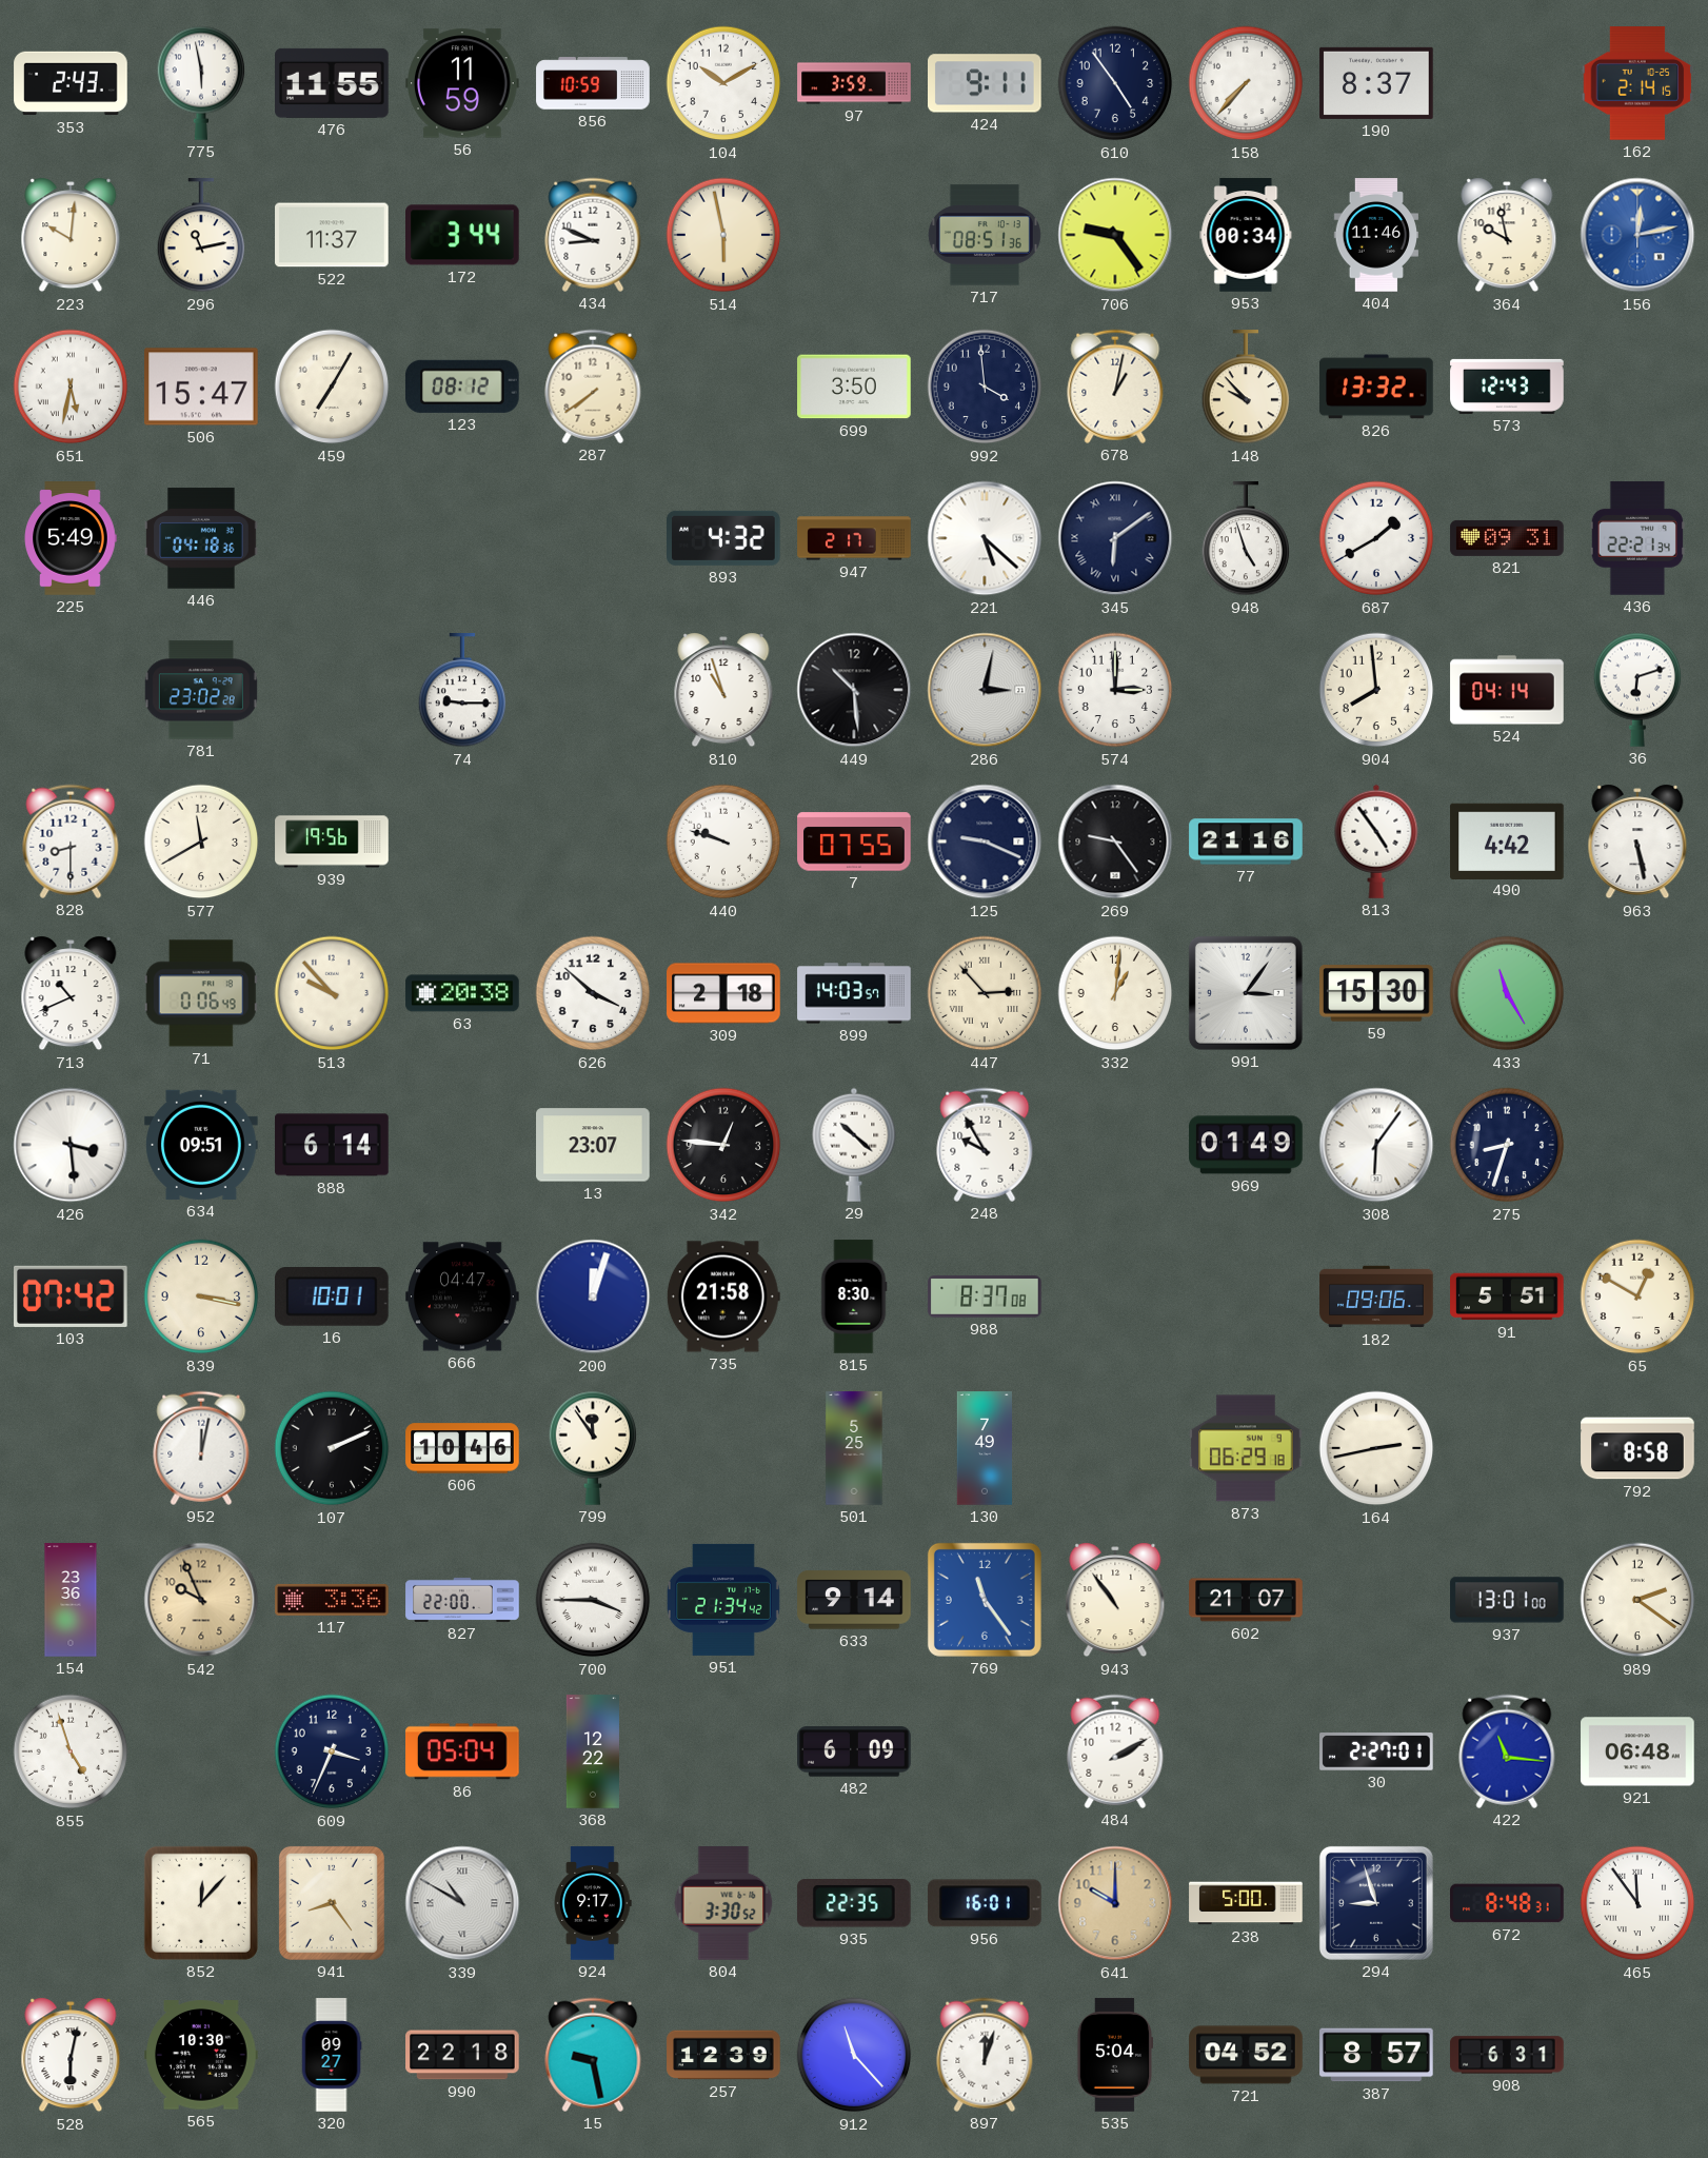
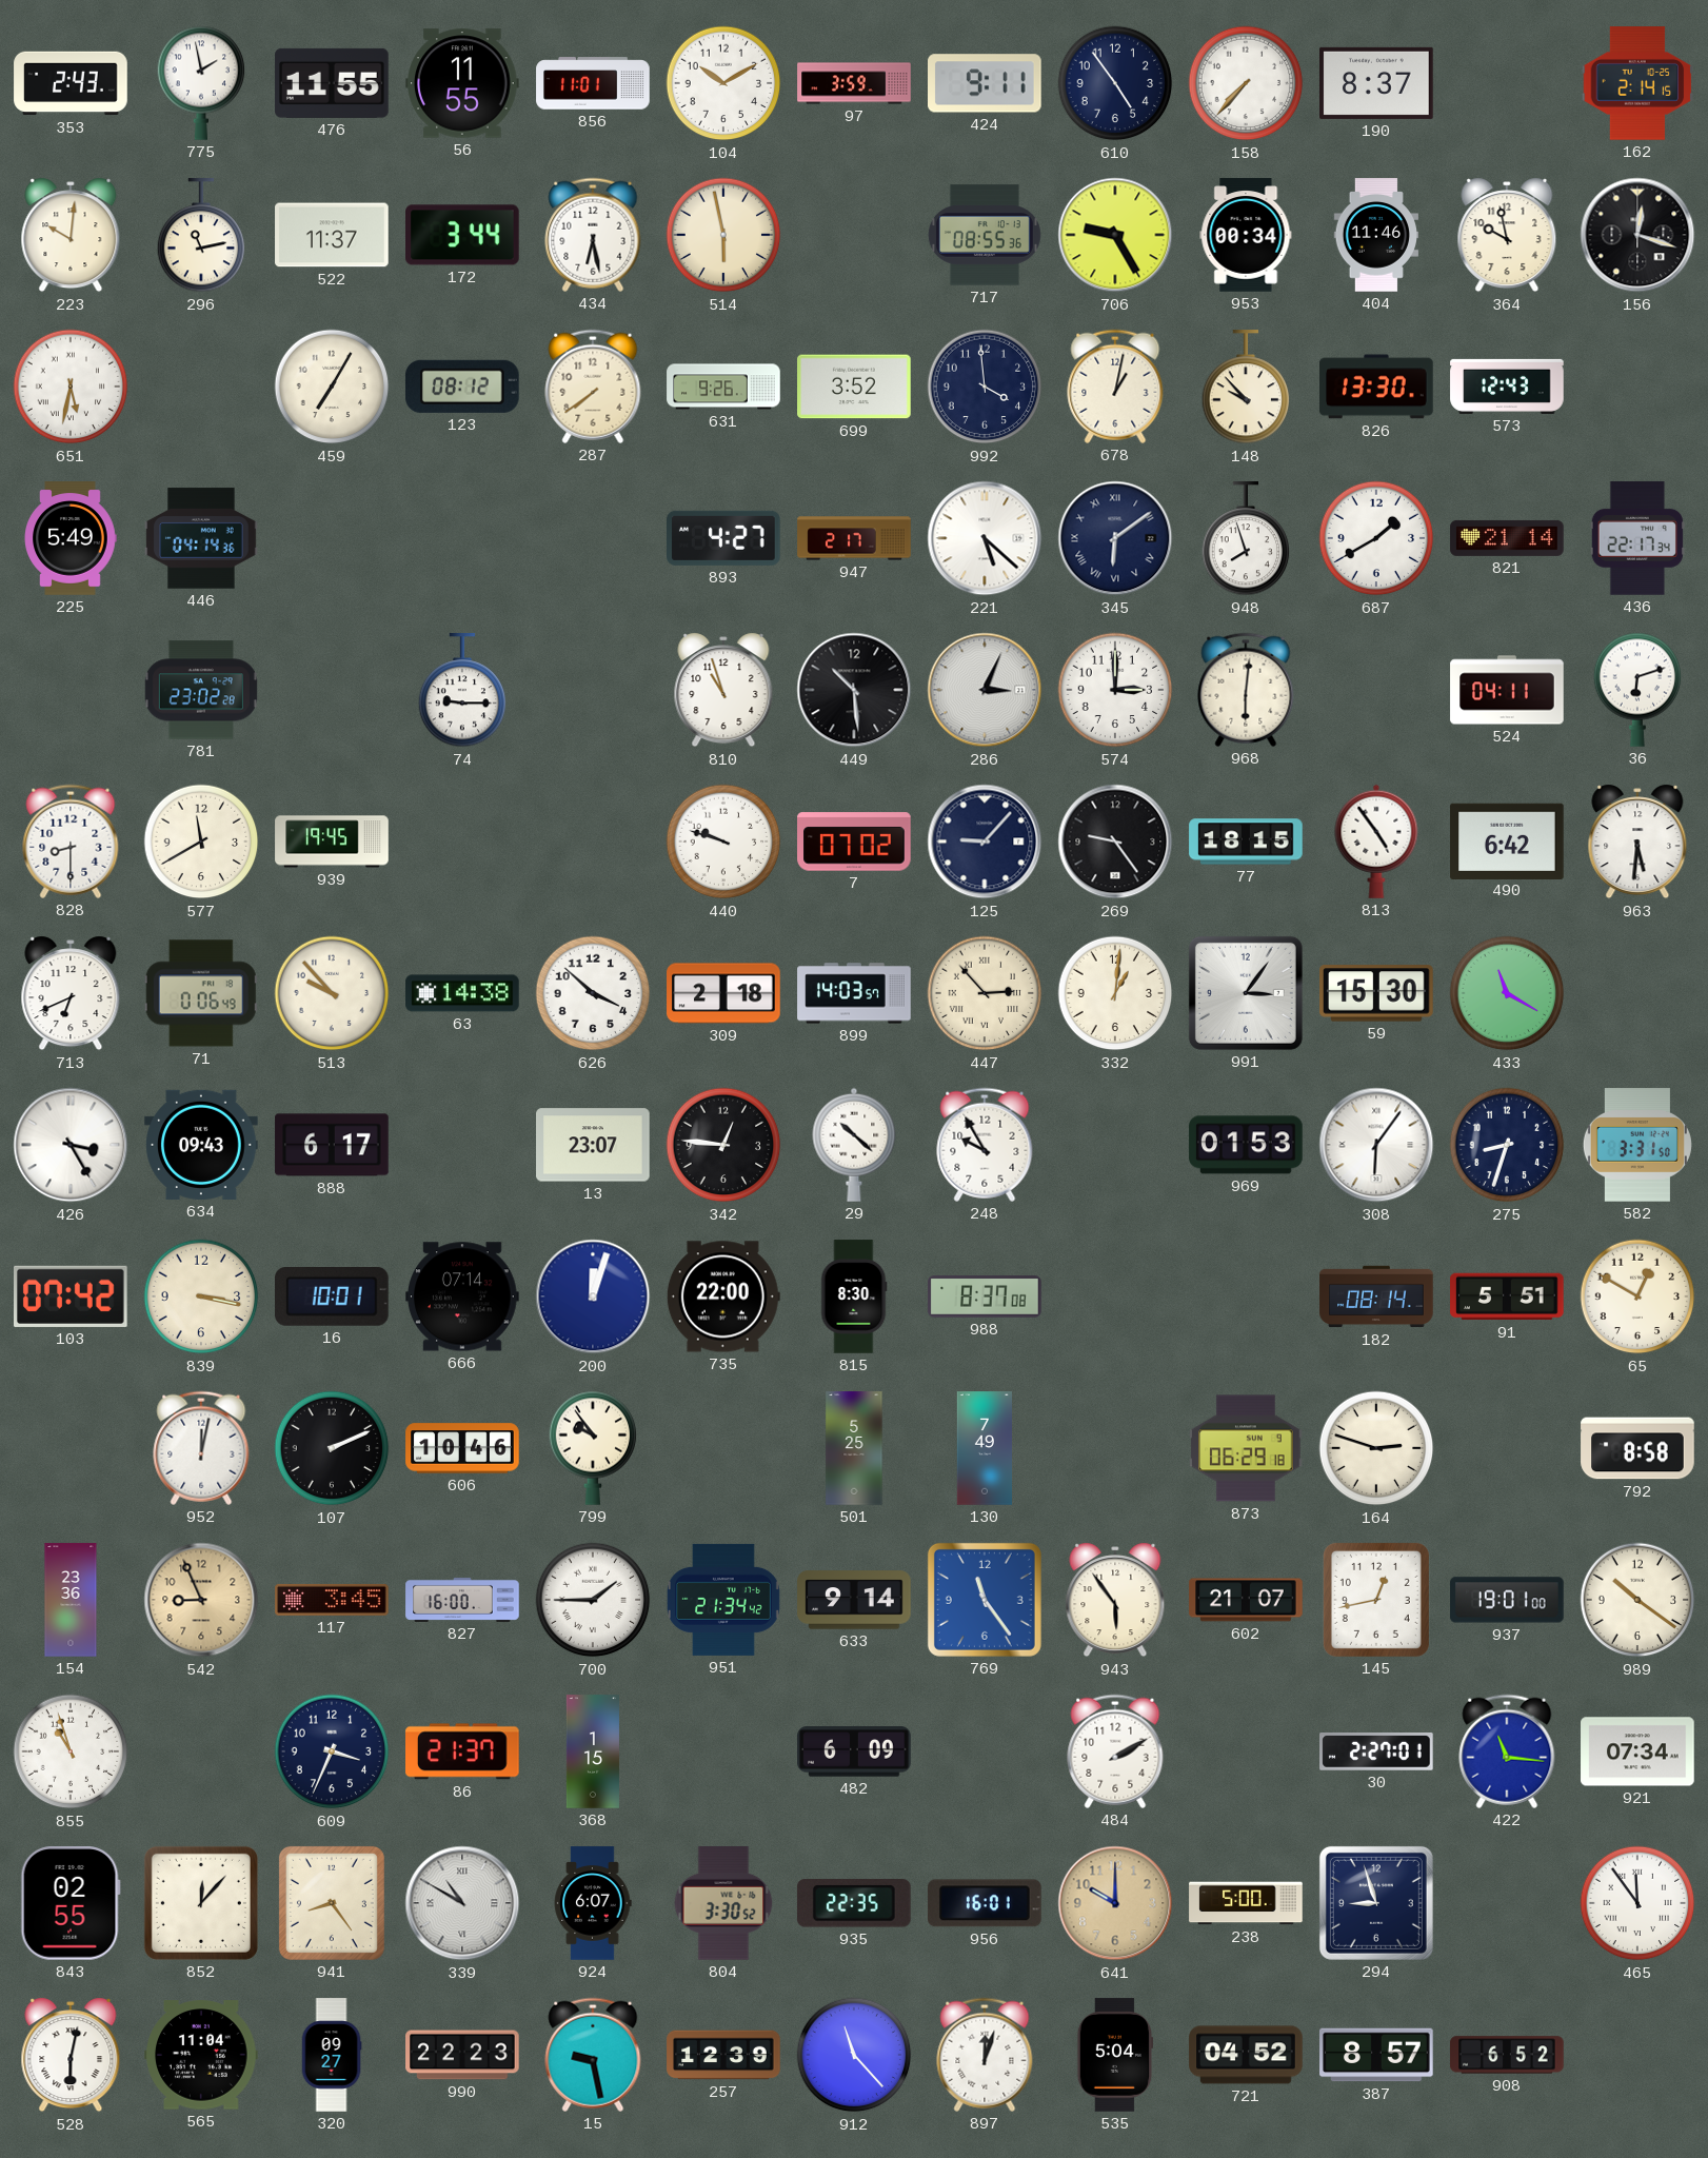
775: 5:58 -> 1:58
56: 11:59 -> 11:55
856: 10:59 -> 11:01
434: 8:49 -> 6:28
717: 08:51 -> 08:55
706: 9:24 -> 9:25
156: 12:13 -> 12:18
156 dial: blue -> black
506: 15:47 -> none
631: none -> 9:26
699: 3:50 -> 3:52
826: 13:32 -> 13:30
446: 04:18 -> 04:14
893: 4:32 -> 4:27
948: 4:57 -> 7:57
821: 09:31 -> 21:14
436: 22:21 -> 22:17
286: 3:02 -> 3:04
968: none -> 6:01
904: 7:59 -> none
524: 04:14 -> 04:11
939: 19:56 -> 19:45
7: 07:55 -> 07:02
125: 9:19 -> 9:07
77: 21:16 -> 18:15
490: 4:42 -> 6:42
963: 5:28 -> 5:31
713: 10:41 -> 6:41
63: 20:38 -> 14:38
433: 11:25 -> 11:20
426: 3:29 -> 3:25
634: 09:51 -> 09:43
888: 6:14 -> 6:17
969: 01:49 -> 01:53
582: none -> 3:31
666: 04:47 -> 07:14
735: 21:58 -> 22:00
182: 09:06 -> 08:14
799: 11:54 -> 9:54
164: 2:43 -> 2:48
542: 9:56 -> 8:56
117: 3:36 -> 3:45
827: 22:00 -> 16:00
700: 3:45 -> 1:45
943: 10:54 -> 5:54
145: none -> 12:43
937: 13:01 -> 19:01
989: 2:21 -> 10:21
855: 4:57 -> 10:57
86: 05:04 -> 21:37
368: 12:22 -> 1:15
921: 06:48 -> 07:34
843: none -> 02:55
924: 9:17 -> 6:07
672: 8:48 -> none
565: 10:30 -> 11:04
990: 22:18 -> 22:23
908: 6:31 -> 6:52
